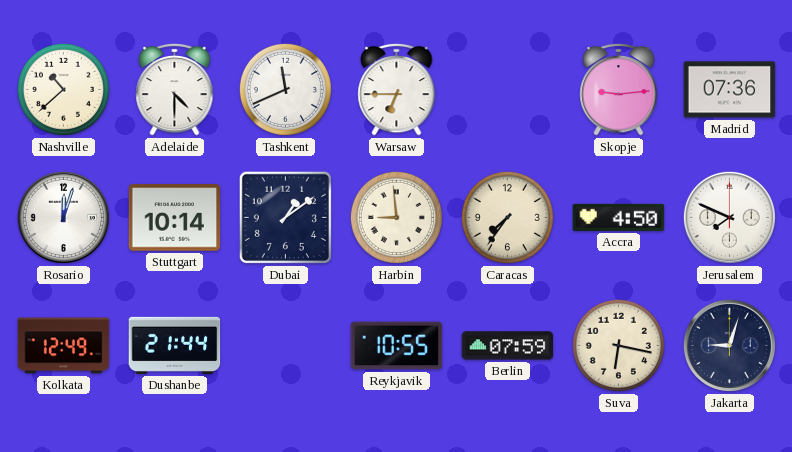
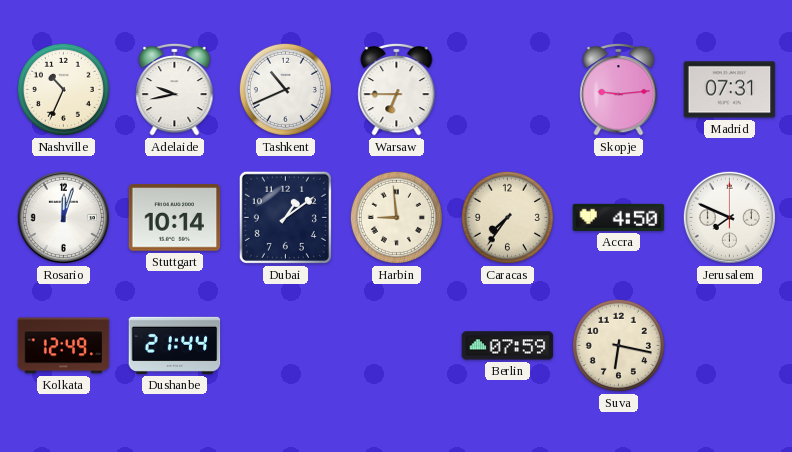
Nashville: 10:38 -> 10:34
Adelaide: 4:30 -> 9:43
Tashkent: 11:41 -> 10:41
Madrid: 07:36 -> 07:31
Reykjavik: 10:55 -> none
Jakarta: 9:03 -> none
